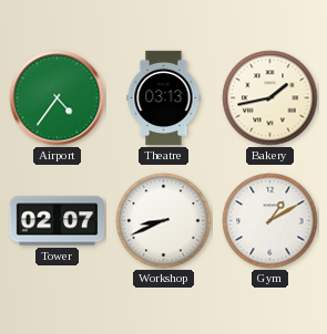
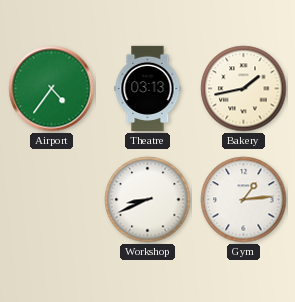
Tower: 02:07 -> none
Gym: 1:10 -> 1:14
